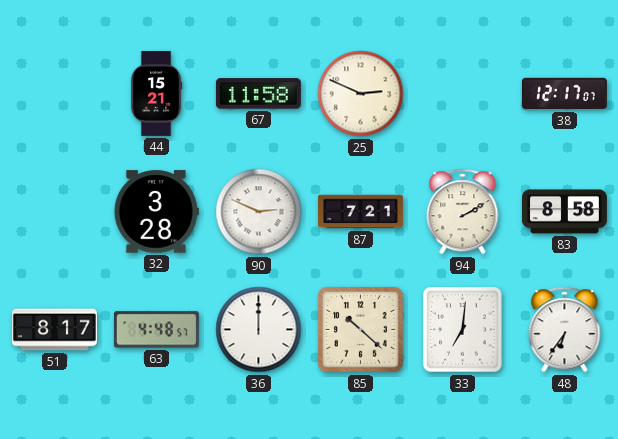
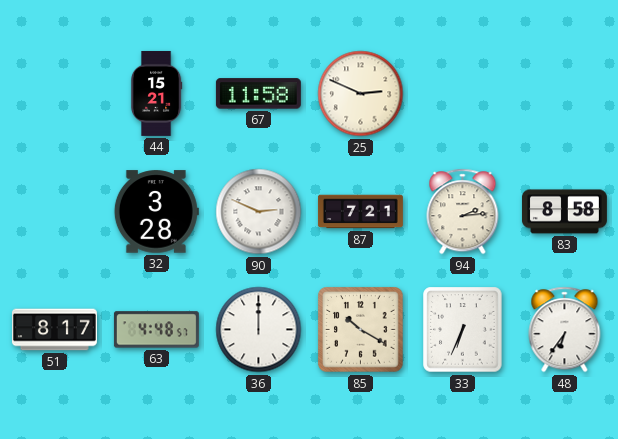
38: 12:17 -> none
94: 2:10 -> 2:14
85: 10:22 -> 10:20
33: 7:01 -> 6:34
